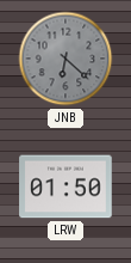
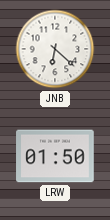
JNB dial: grey -> white
